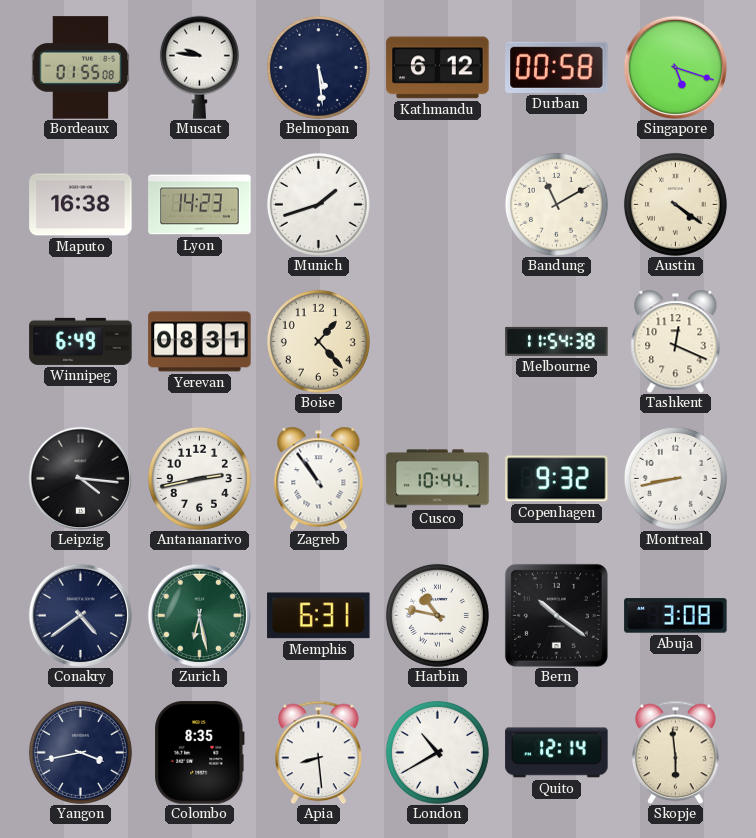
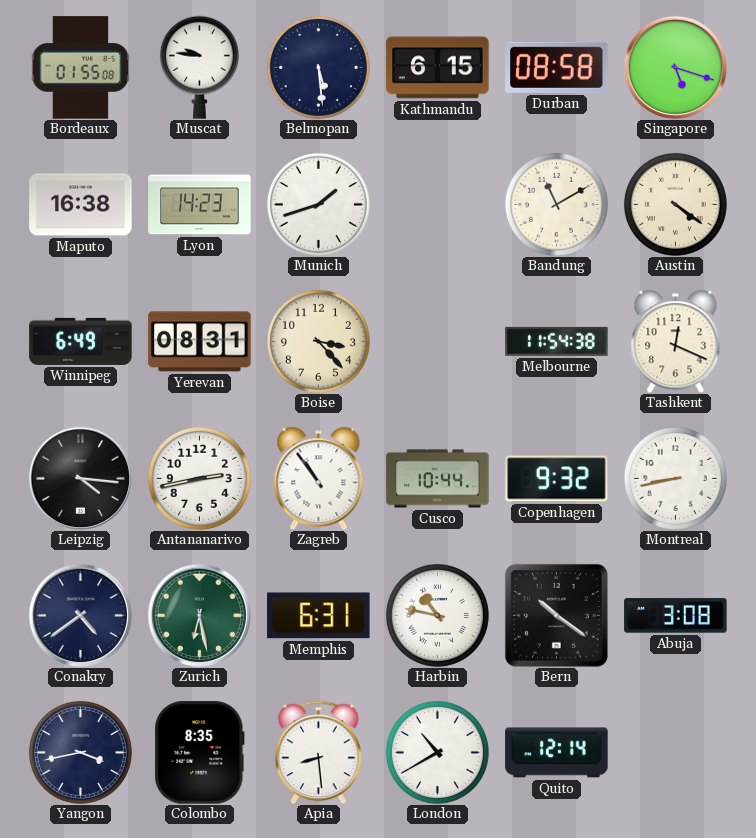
Kathmandu: 6:12 -> 6:15
Durban: 00:58 -> 08:58
Boise: 1:23 -> 3:23
Skopje: 5:59 -> none
